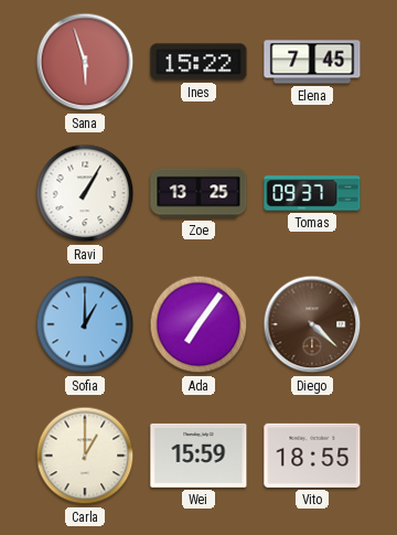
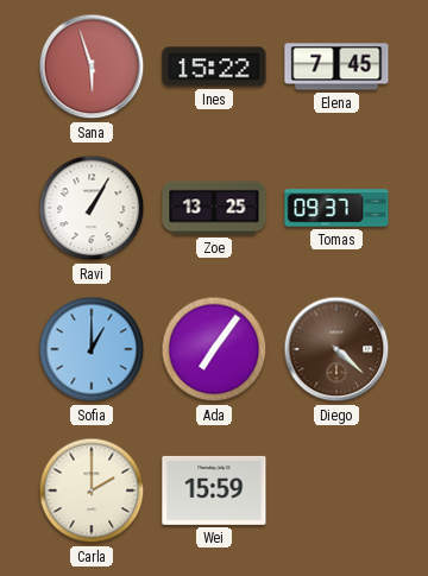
Carla: 1:00 -> 2:00
Vito: 18:55 -> none
